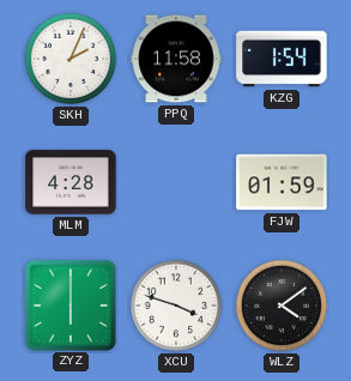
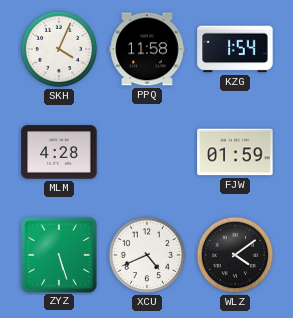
SKH: 2:04 -> 4:04
ZYZ: 6:00 -> 5:27
XCU: 3:48 -> 4:41
